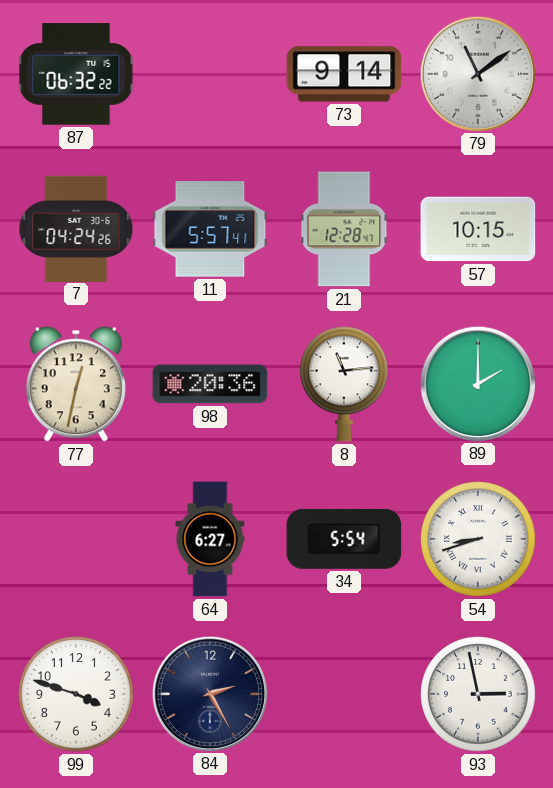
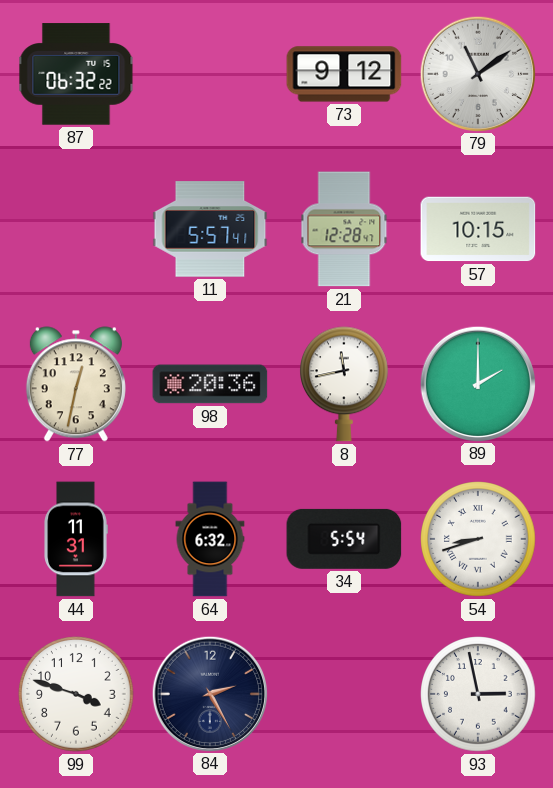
73: 9:14 -> 9:12
7: 04:24 -> none
8: 11:14 -> 11:43
44: none -> 11:31
64: 6:27 -> 6:32
